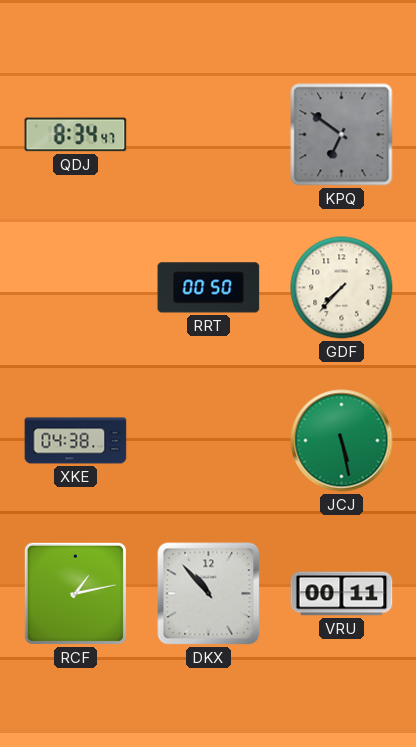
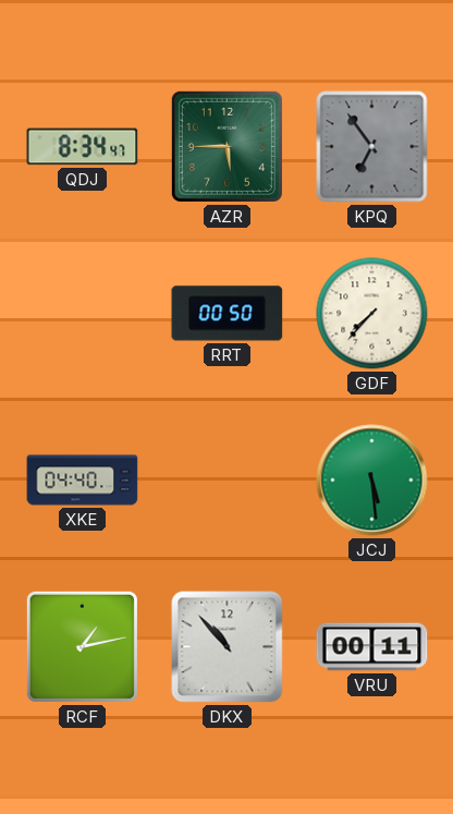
AZR: none -> 5:45
KPQ: 6:51 -> 6:54
XKE: 04:38 -> 04:40
JCJ: 5:28 -> 5:29
